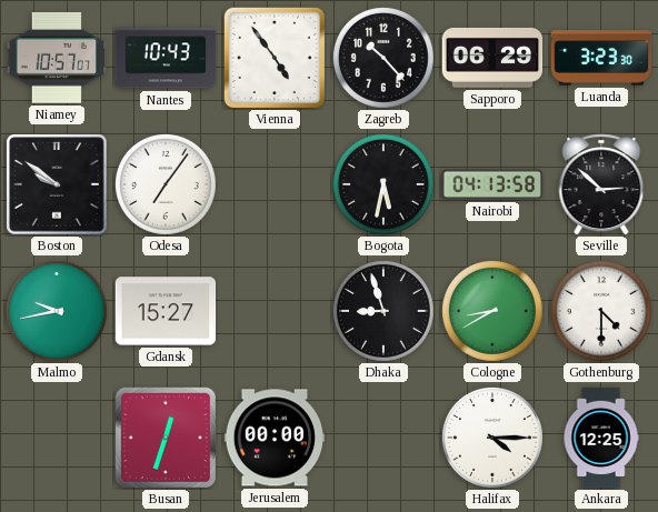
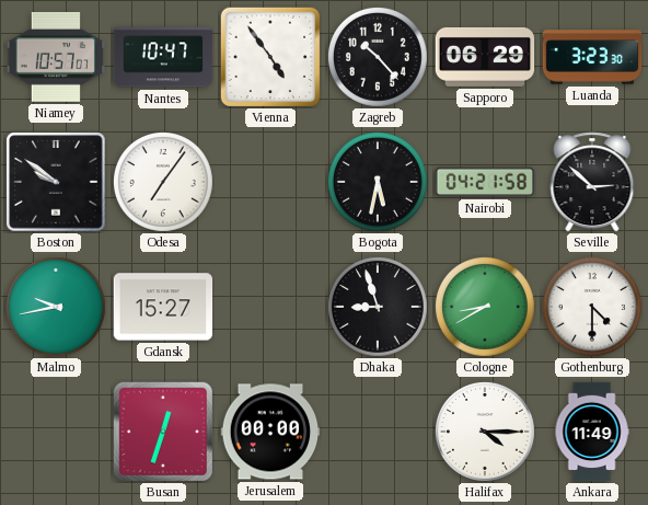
Nantes: 10:43 -> 10:47
Nairobi: 04:13 -> 04:21
Ankara: 12:25 -> 11:49
